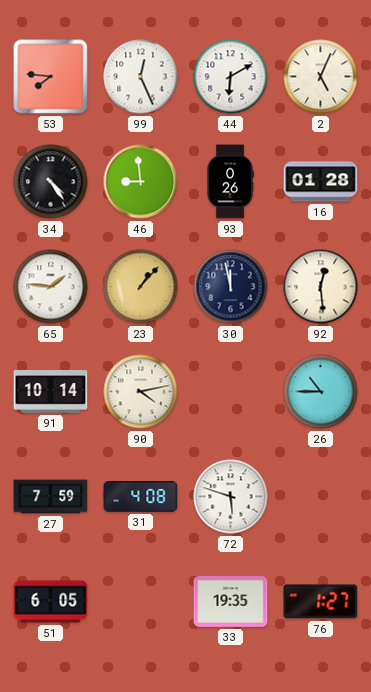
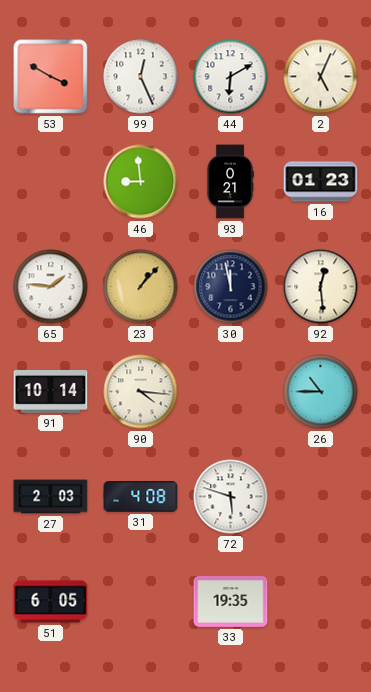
53: 7:46 -> 3:50
34: 4:24 -> none
93: 0:26 -> 0:21
16: 01:28 -> 01:23
90: 4:13 -> 4:16
27: 7:59 -> 2:03
76: 1:27 -> none
